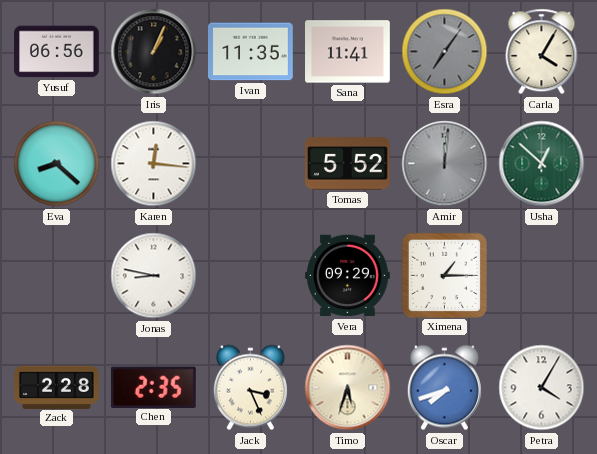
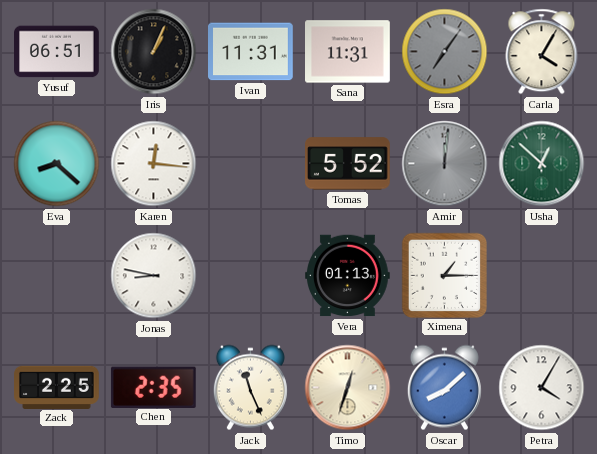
Yusuf: 06:56 -> 06:51
Ivan: 11:35 -> 11:31
Sana: 11:41 -> 11:31
Vera: 09:29 -> 01:13
Zack: 2:28 -> 2:25
Jack: 3:26 -> 11:26
Timo: 5:33 -> 12:33
Oscar: 7:42 -> 8:08
